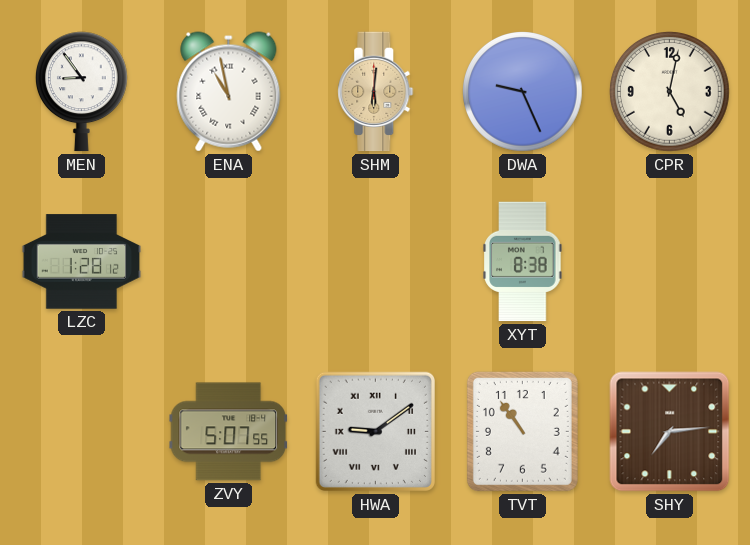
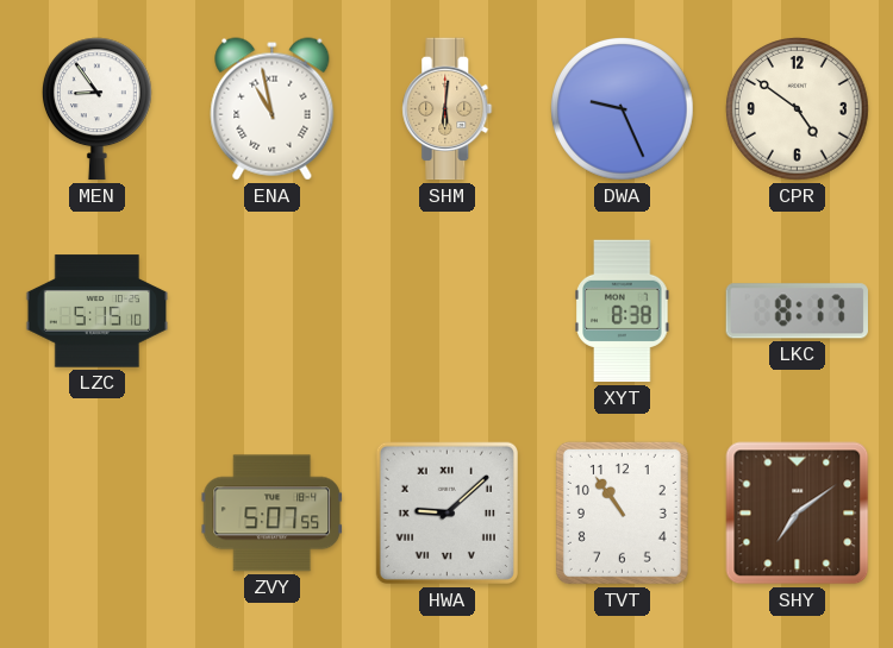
CPR: 5:02 -> 4:51
LZC: 1:28 -> 5:15
LKC: none -> 8:17
HWA: 9:09 -> 9:08
SHY: 7:14 -> 7:09
